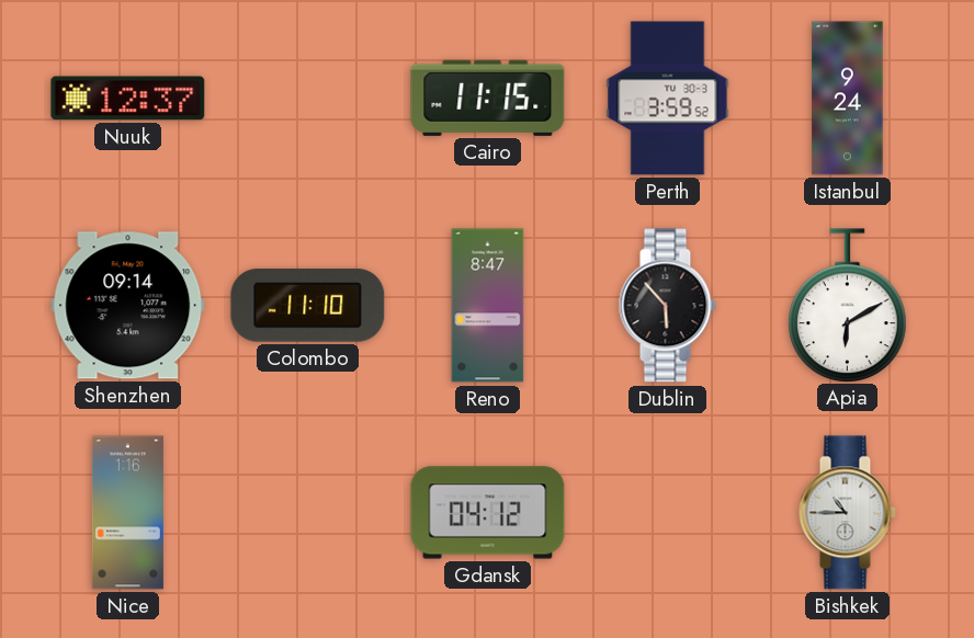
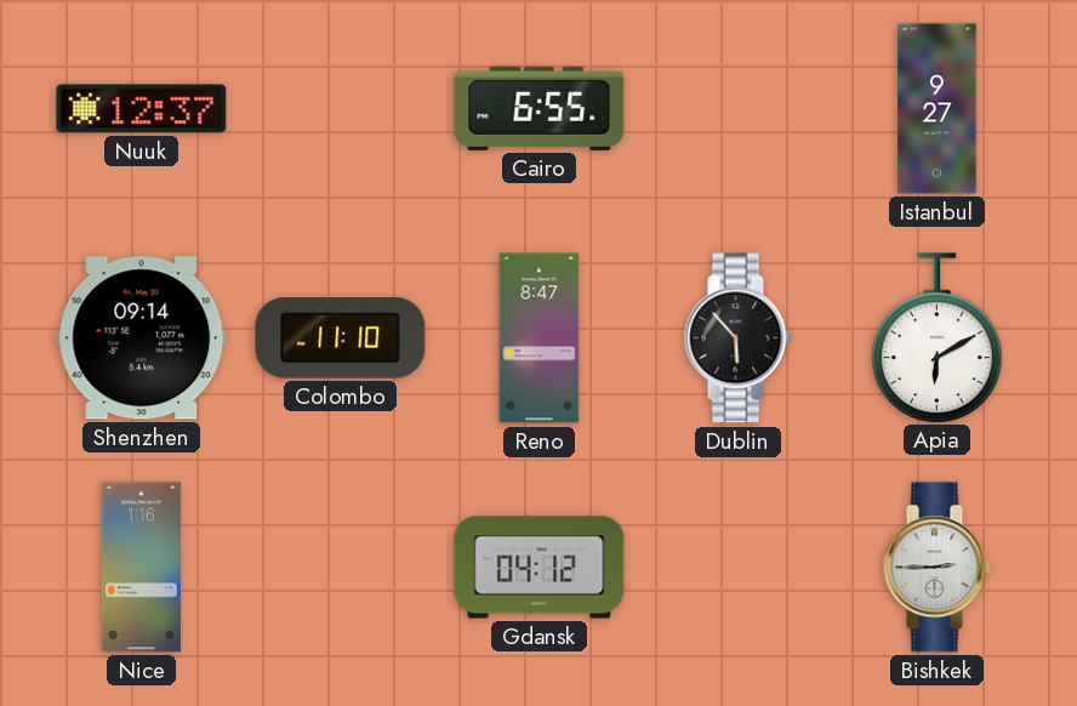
Cairo: 11:15 -> 6:55
Perth: 3:59 -> none
Istanbul: 9:24 -> 9:27
Bishkek: 10:45 -> 2:45
